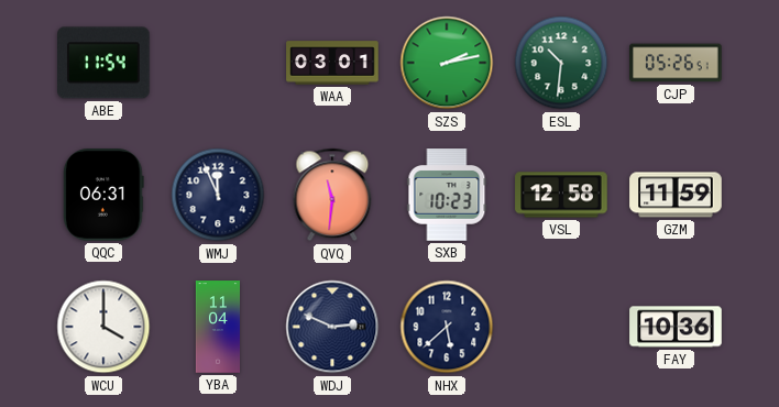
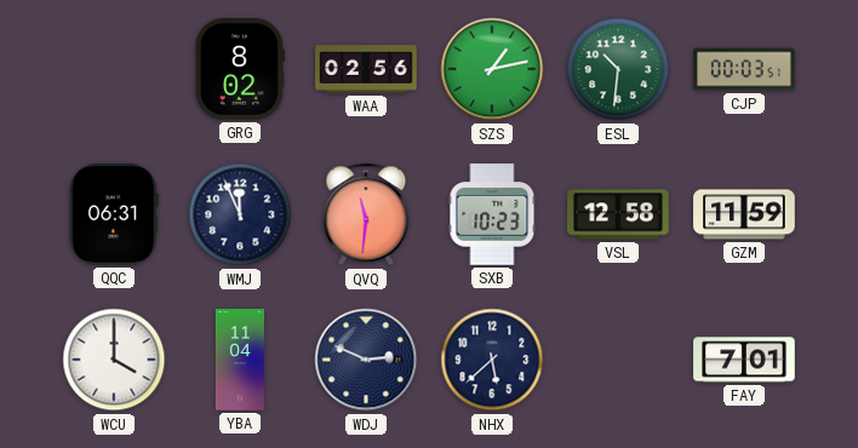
ABE: 11:54 -> none
GRG: none -> 8:02
WAA: 03:01 -> 02:56
SZS: 2:13 -> 1:13
CJP: 05:26 -> 00:03
FAY: 10:36 -> 7:01
